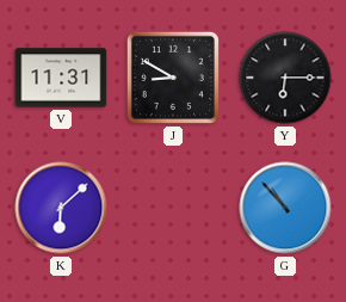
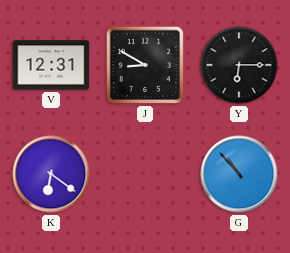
V: 11:31 -> 12:31
K: 6:08 -> 6:21
